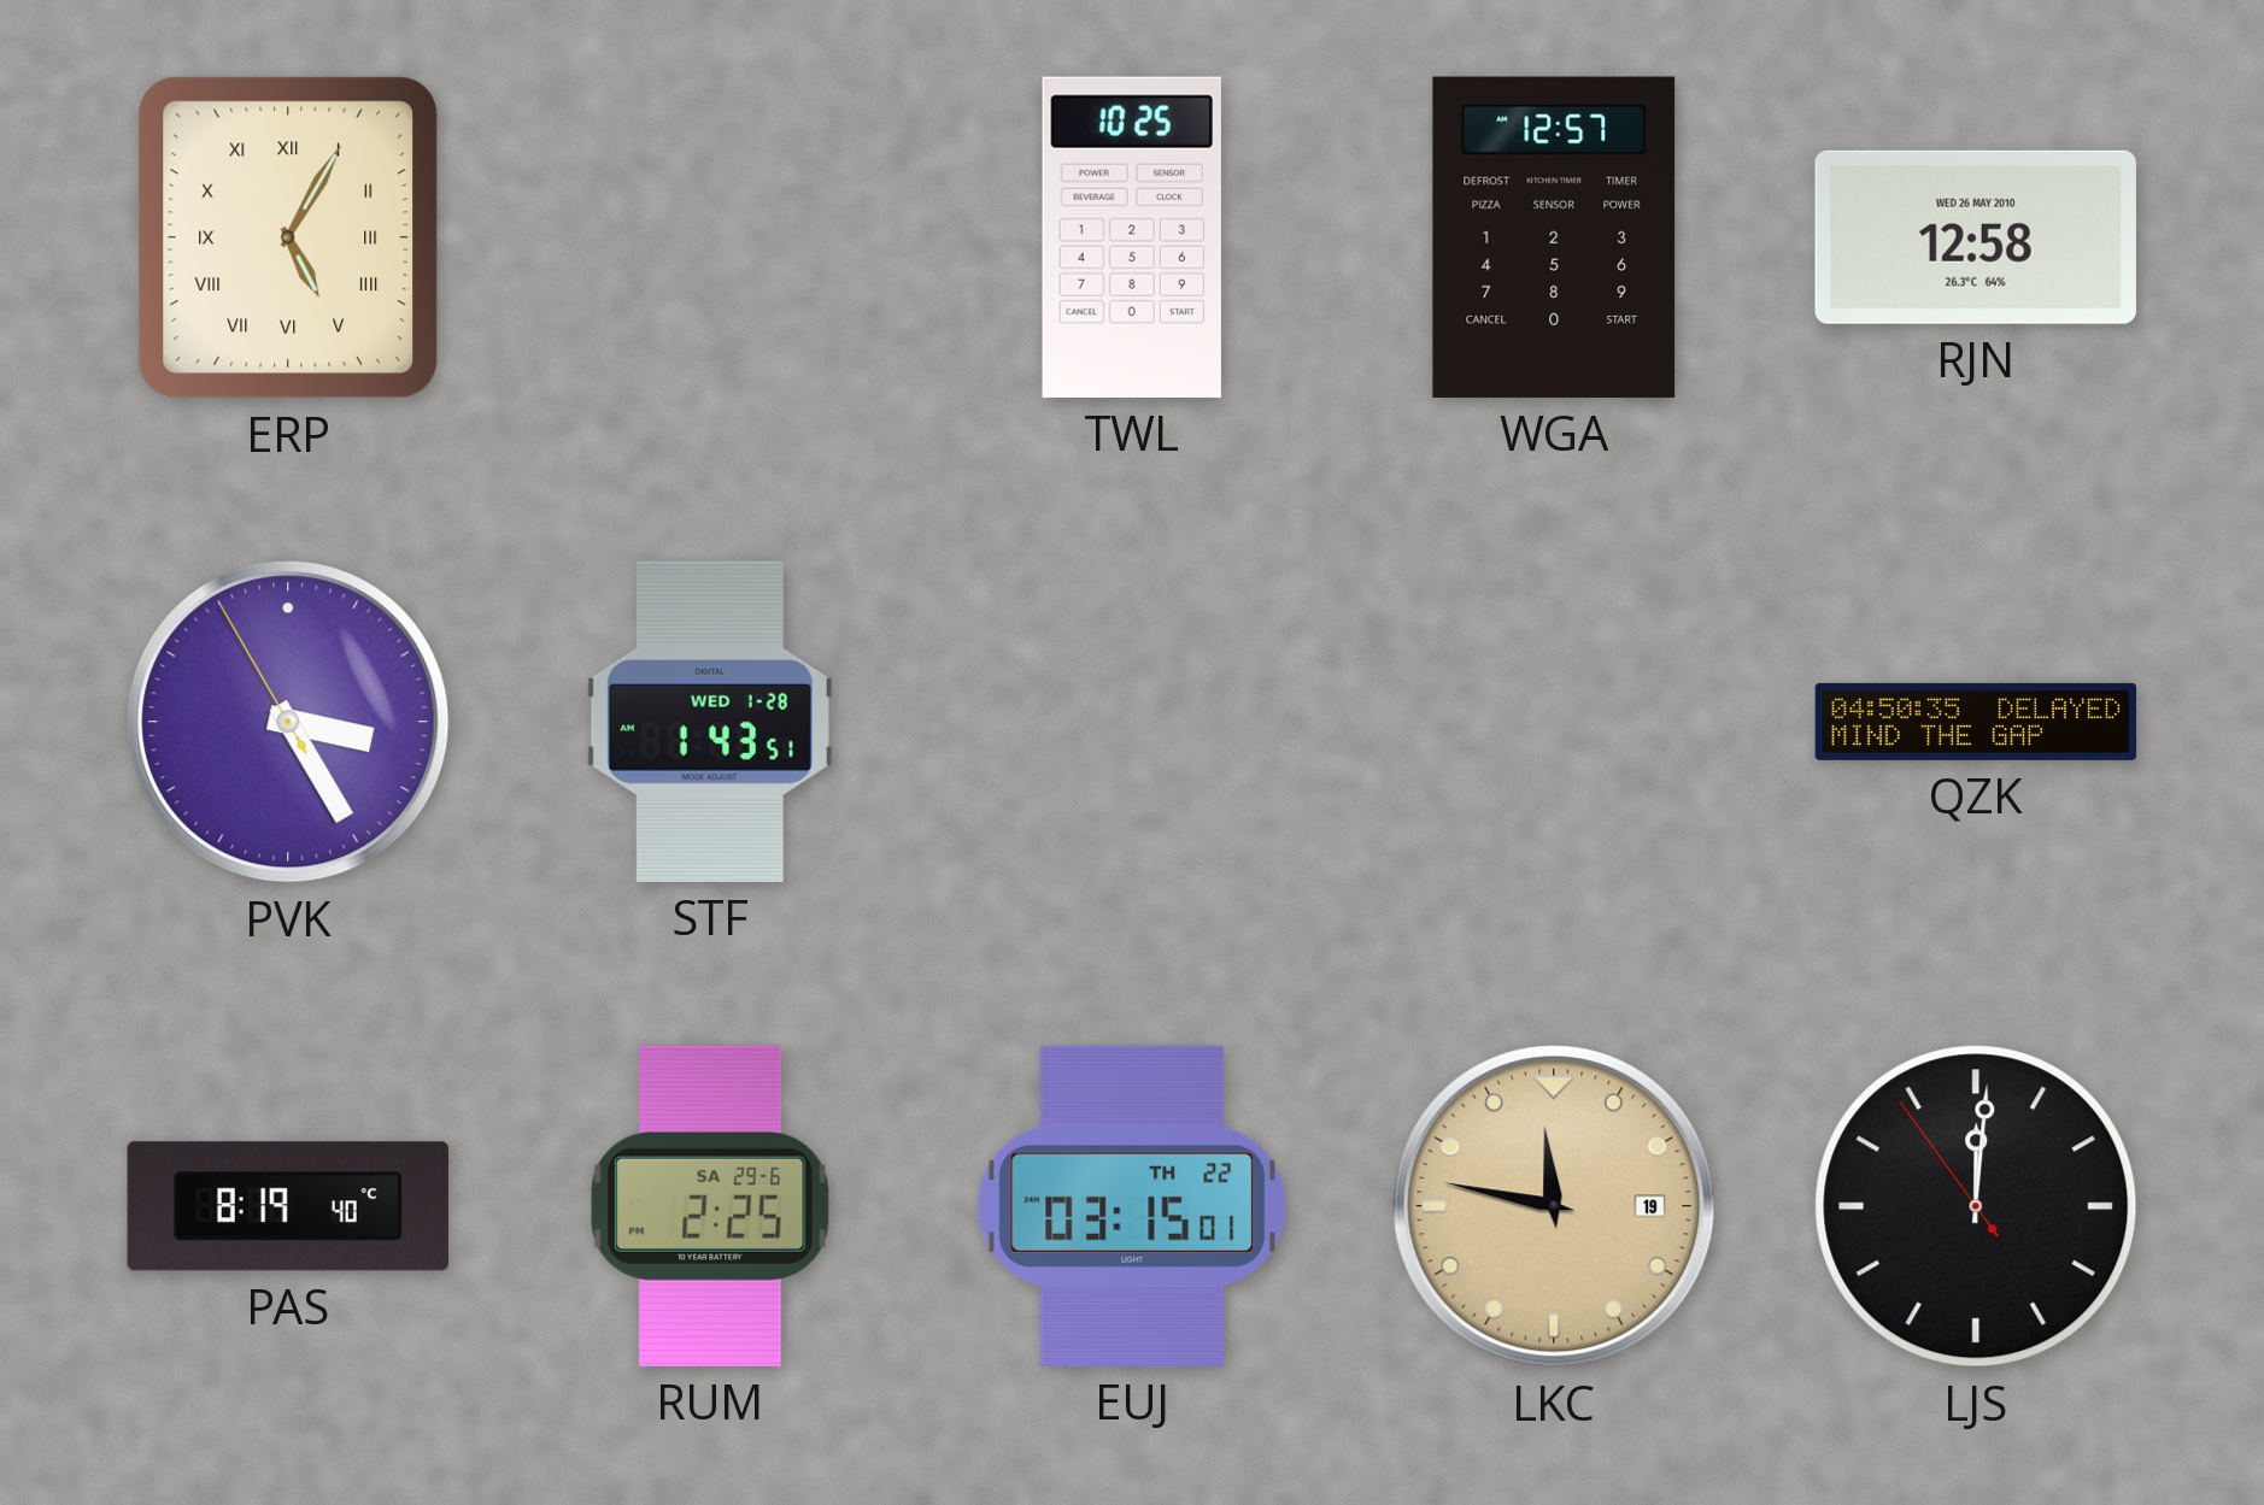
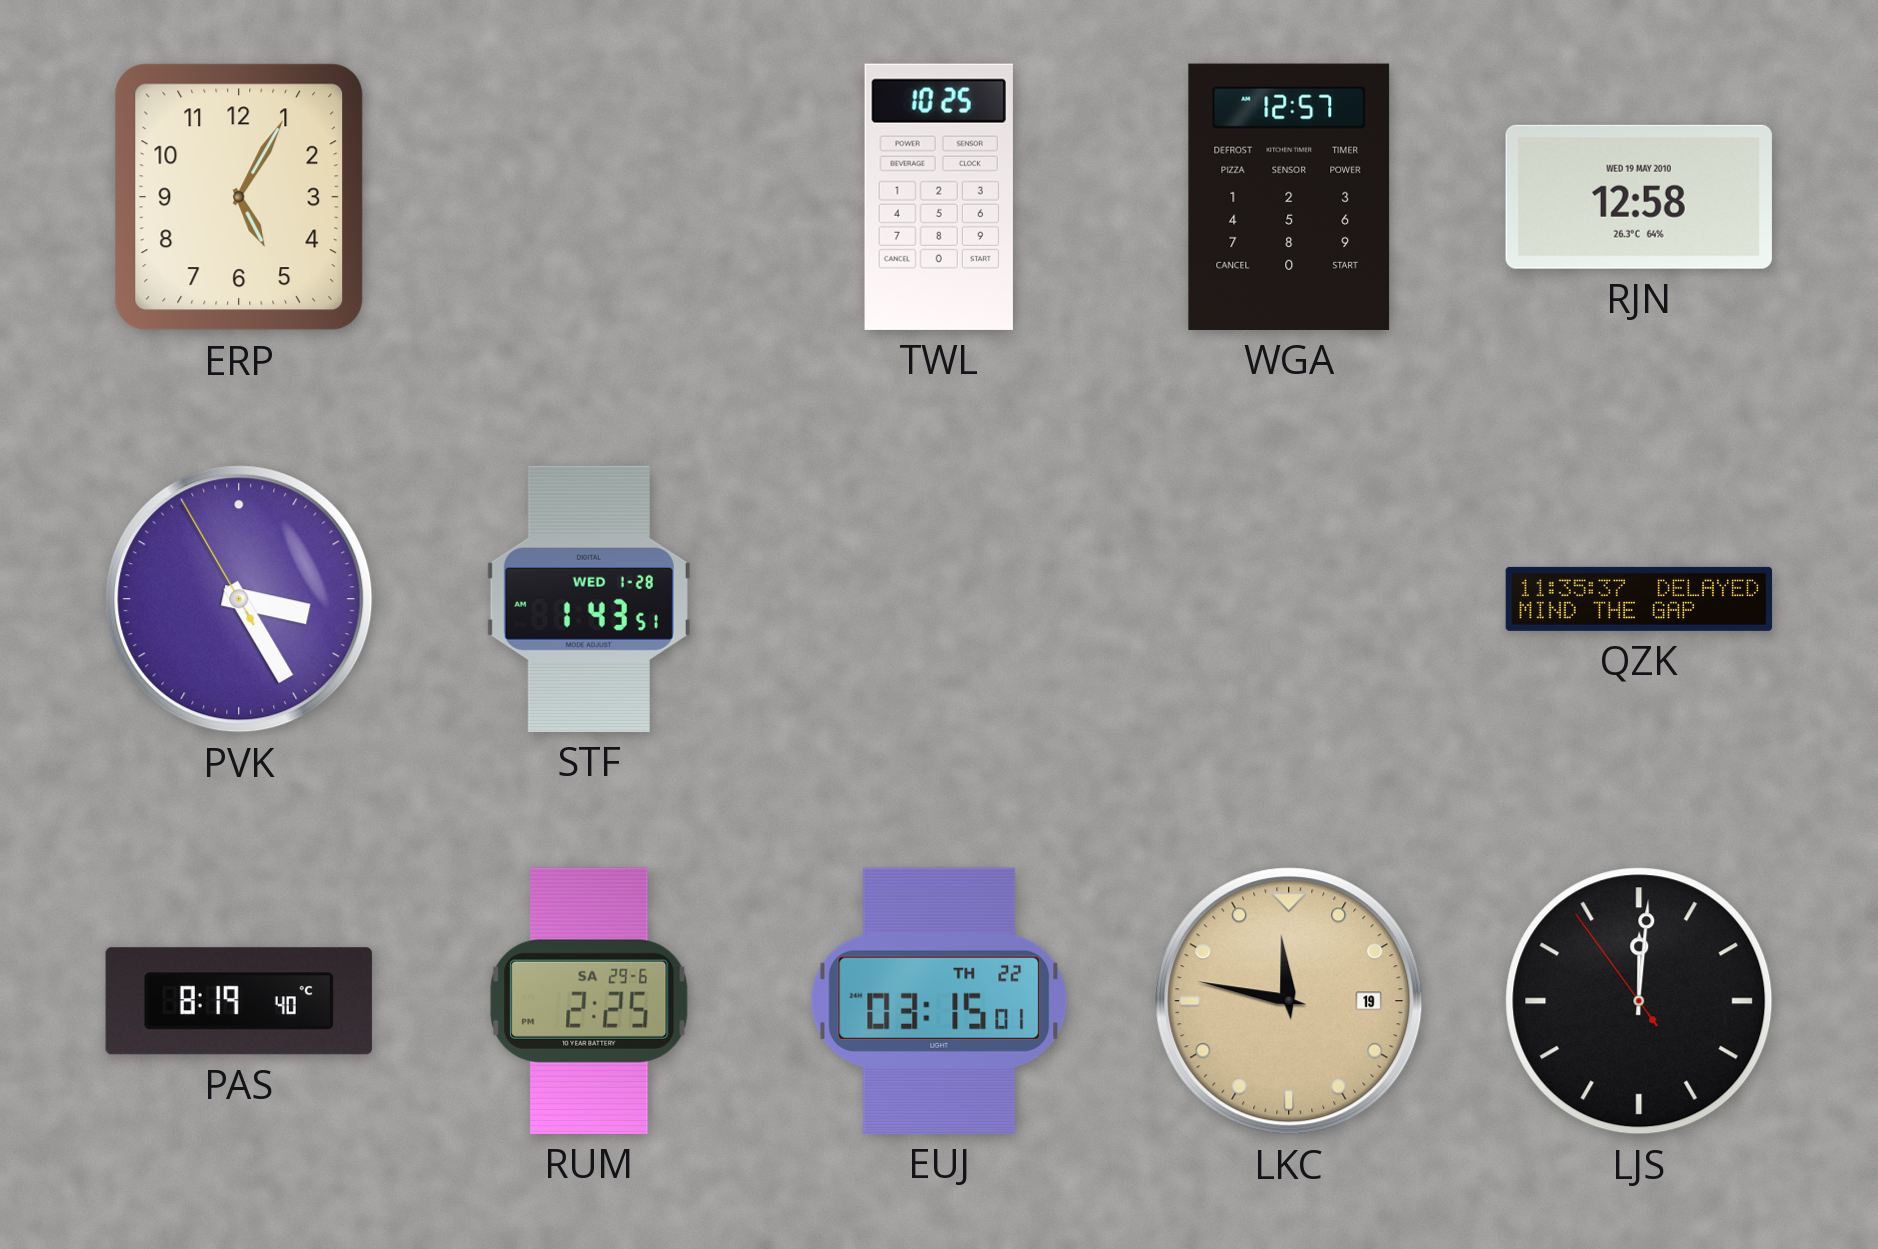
ERP numerals: Roman -> Arabic
RJN date: WED 26 MAY 2010 -> WED 19 MAY 2010
QZK: 04:50 -> 11:35
